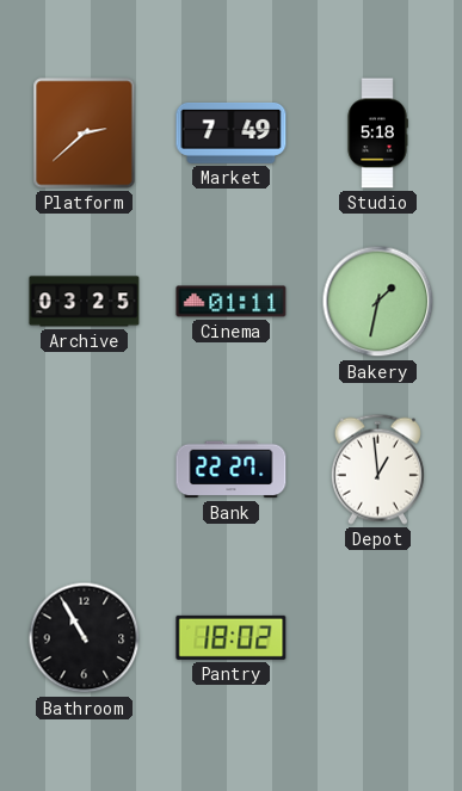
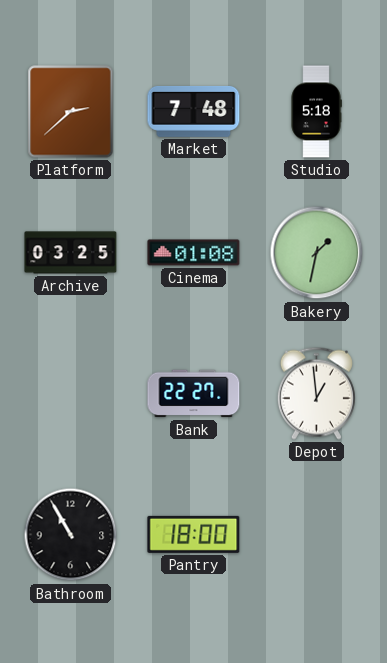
Market: 7:49 -> 7:48
Cinema: 01:11 -> 01:08
Pantry: 18:02 -> 18:00
